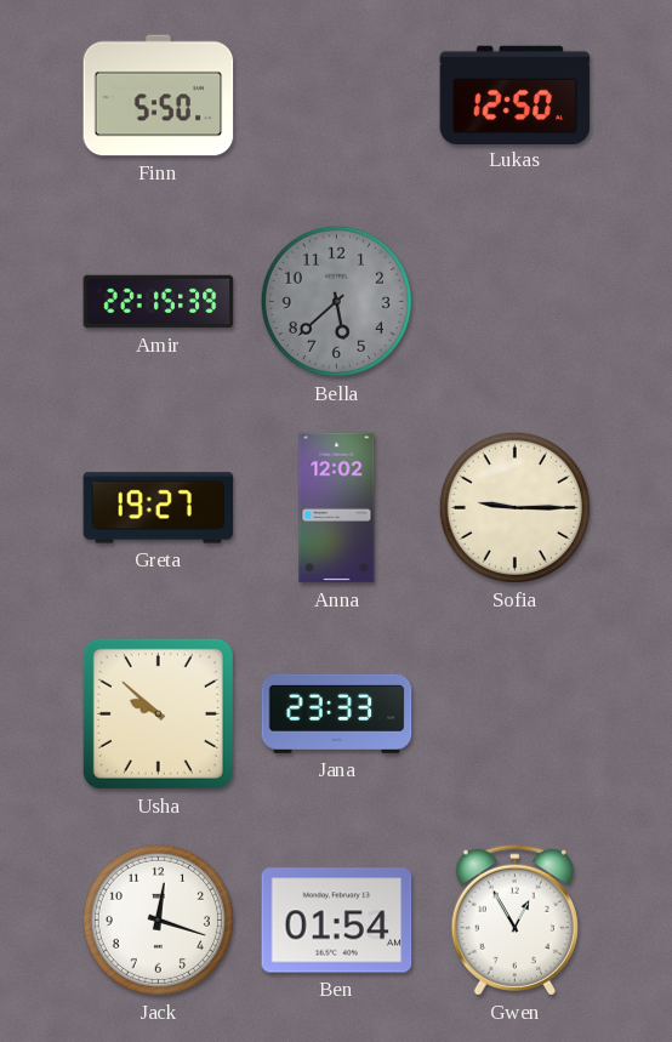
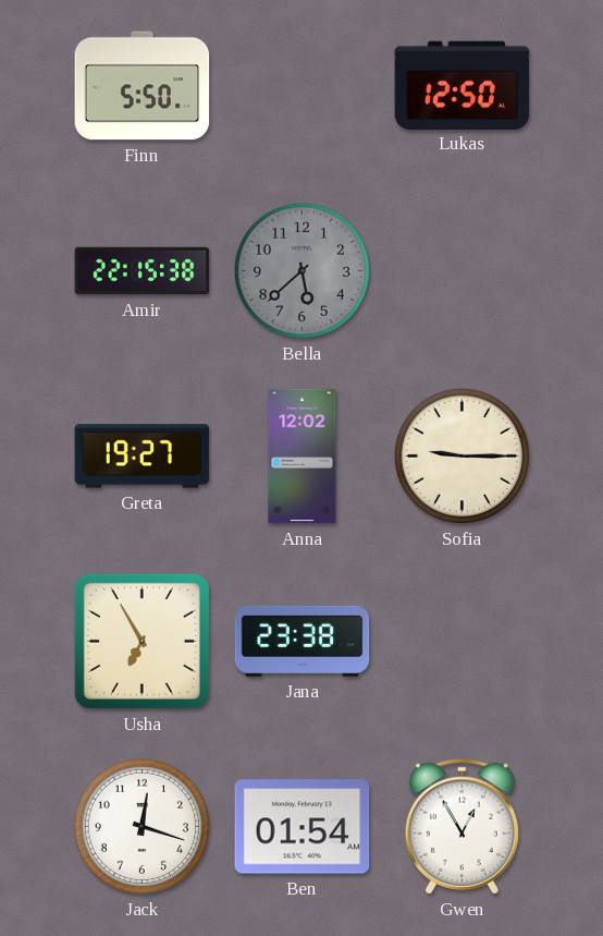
Amir: 22:15:39 -> 22:15:38
Usha: 9:52 -> 6:55
Jana: 23:33 -> 23:38
